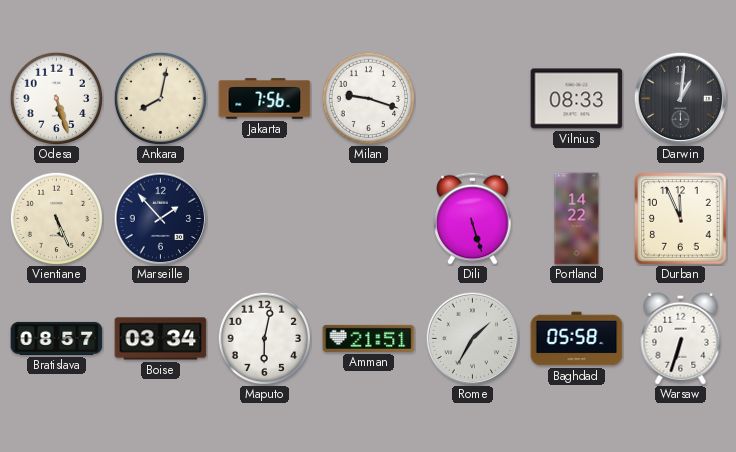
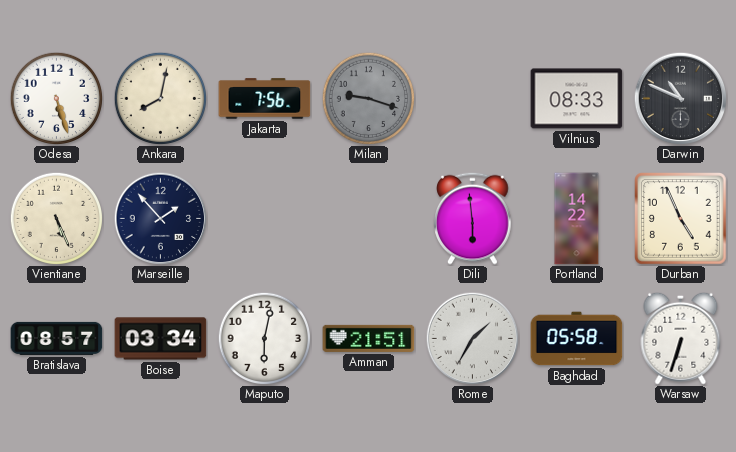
Milan dial: white -> grey
Darwin: 1:01 -> 10:49
Dili: 5:27 -> 5:59
Durban: 11:56 -> 4:56
